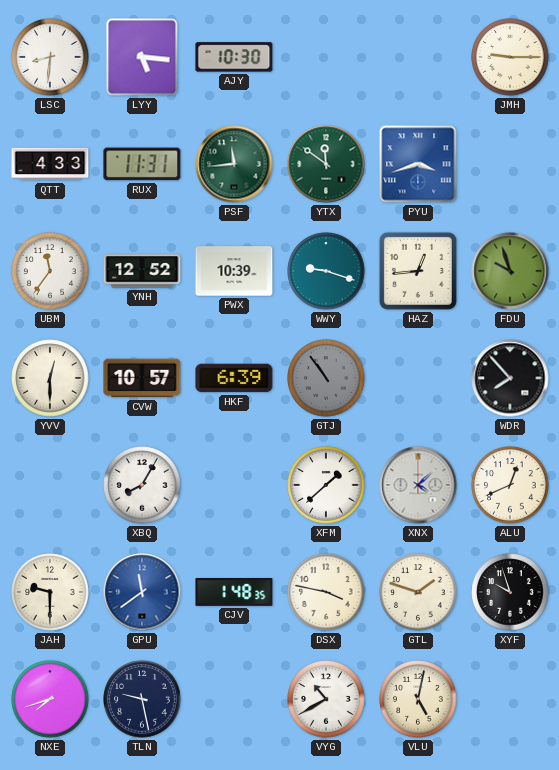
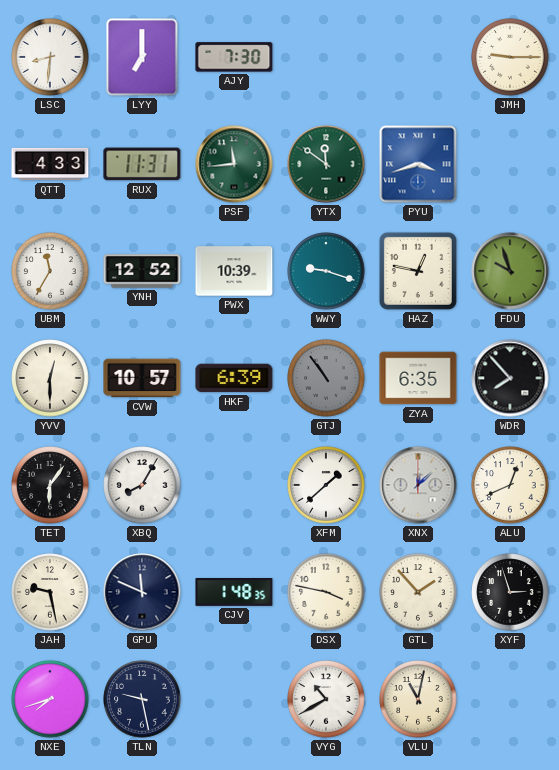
LYY: 5:16 -> 7:00
AJY: 10:30 -> 7:30
UBM: 11:36 -> 11:35
HAZ: 12:44 -> 12:47
ZYA: none -> 6:35
TET: none -> 6:06
XNX: 4:08 -> 12:08
JAH: 9:30 -> 9:28
GPU: 11:39 -> 11:49
GPU dial: blue -> navy
GTL: 1:48 -> 1:53
XYF: 9:57 -> 2:57
VLU: 5:02 -> 11:02
